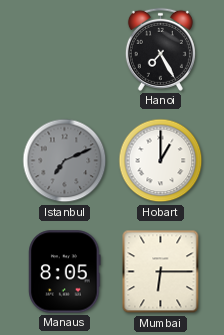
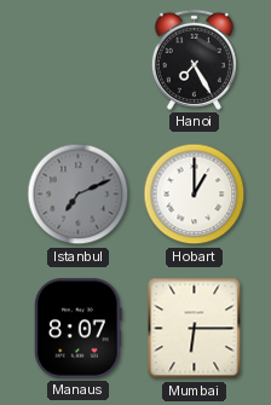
Manaus: 8:05 -> 8:07
